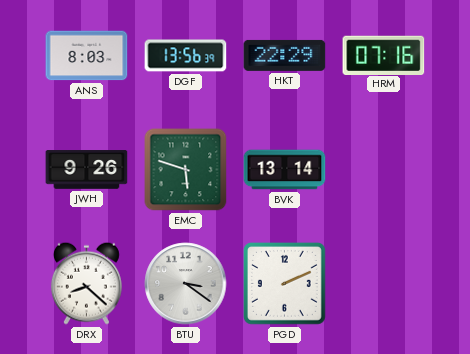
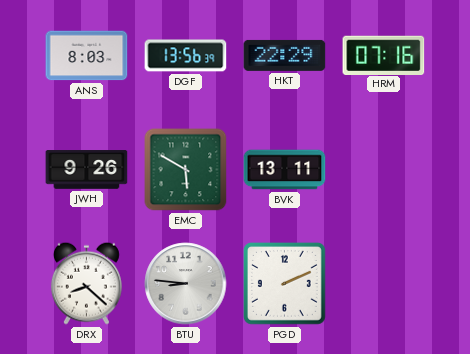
EMC: 5:48 -> 5:50
BVK: 13:14 -> 13:11
BTU: 3:21 -> 8:46
